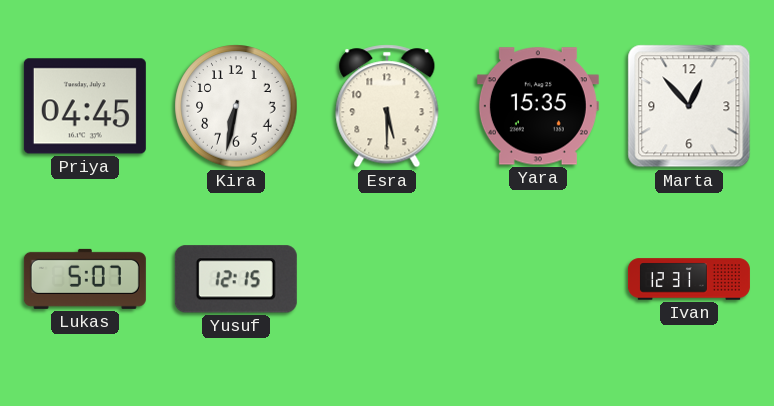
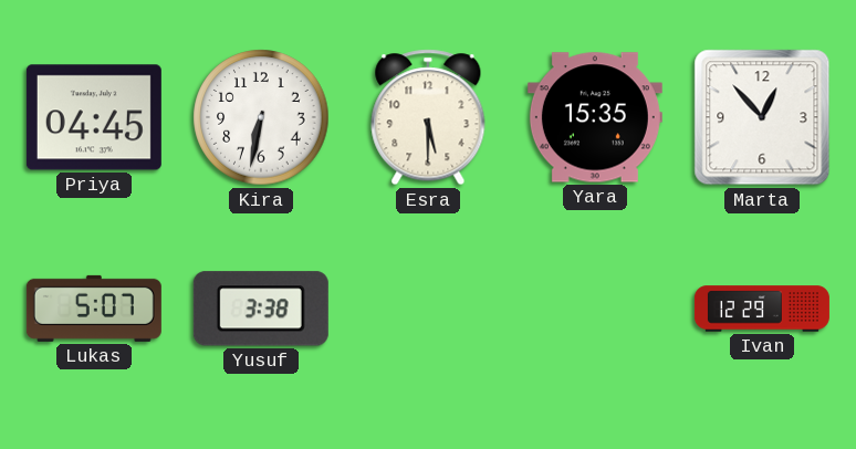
Yusuf: 12:15 -> 3:38
Ivan: 12:31 -> 12:29
